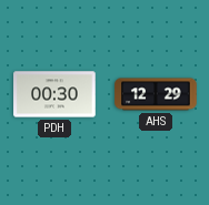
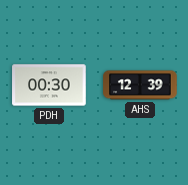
AHS: 12:29 -> 12:39
